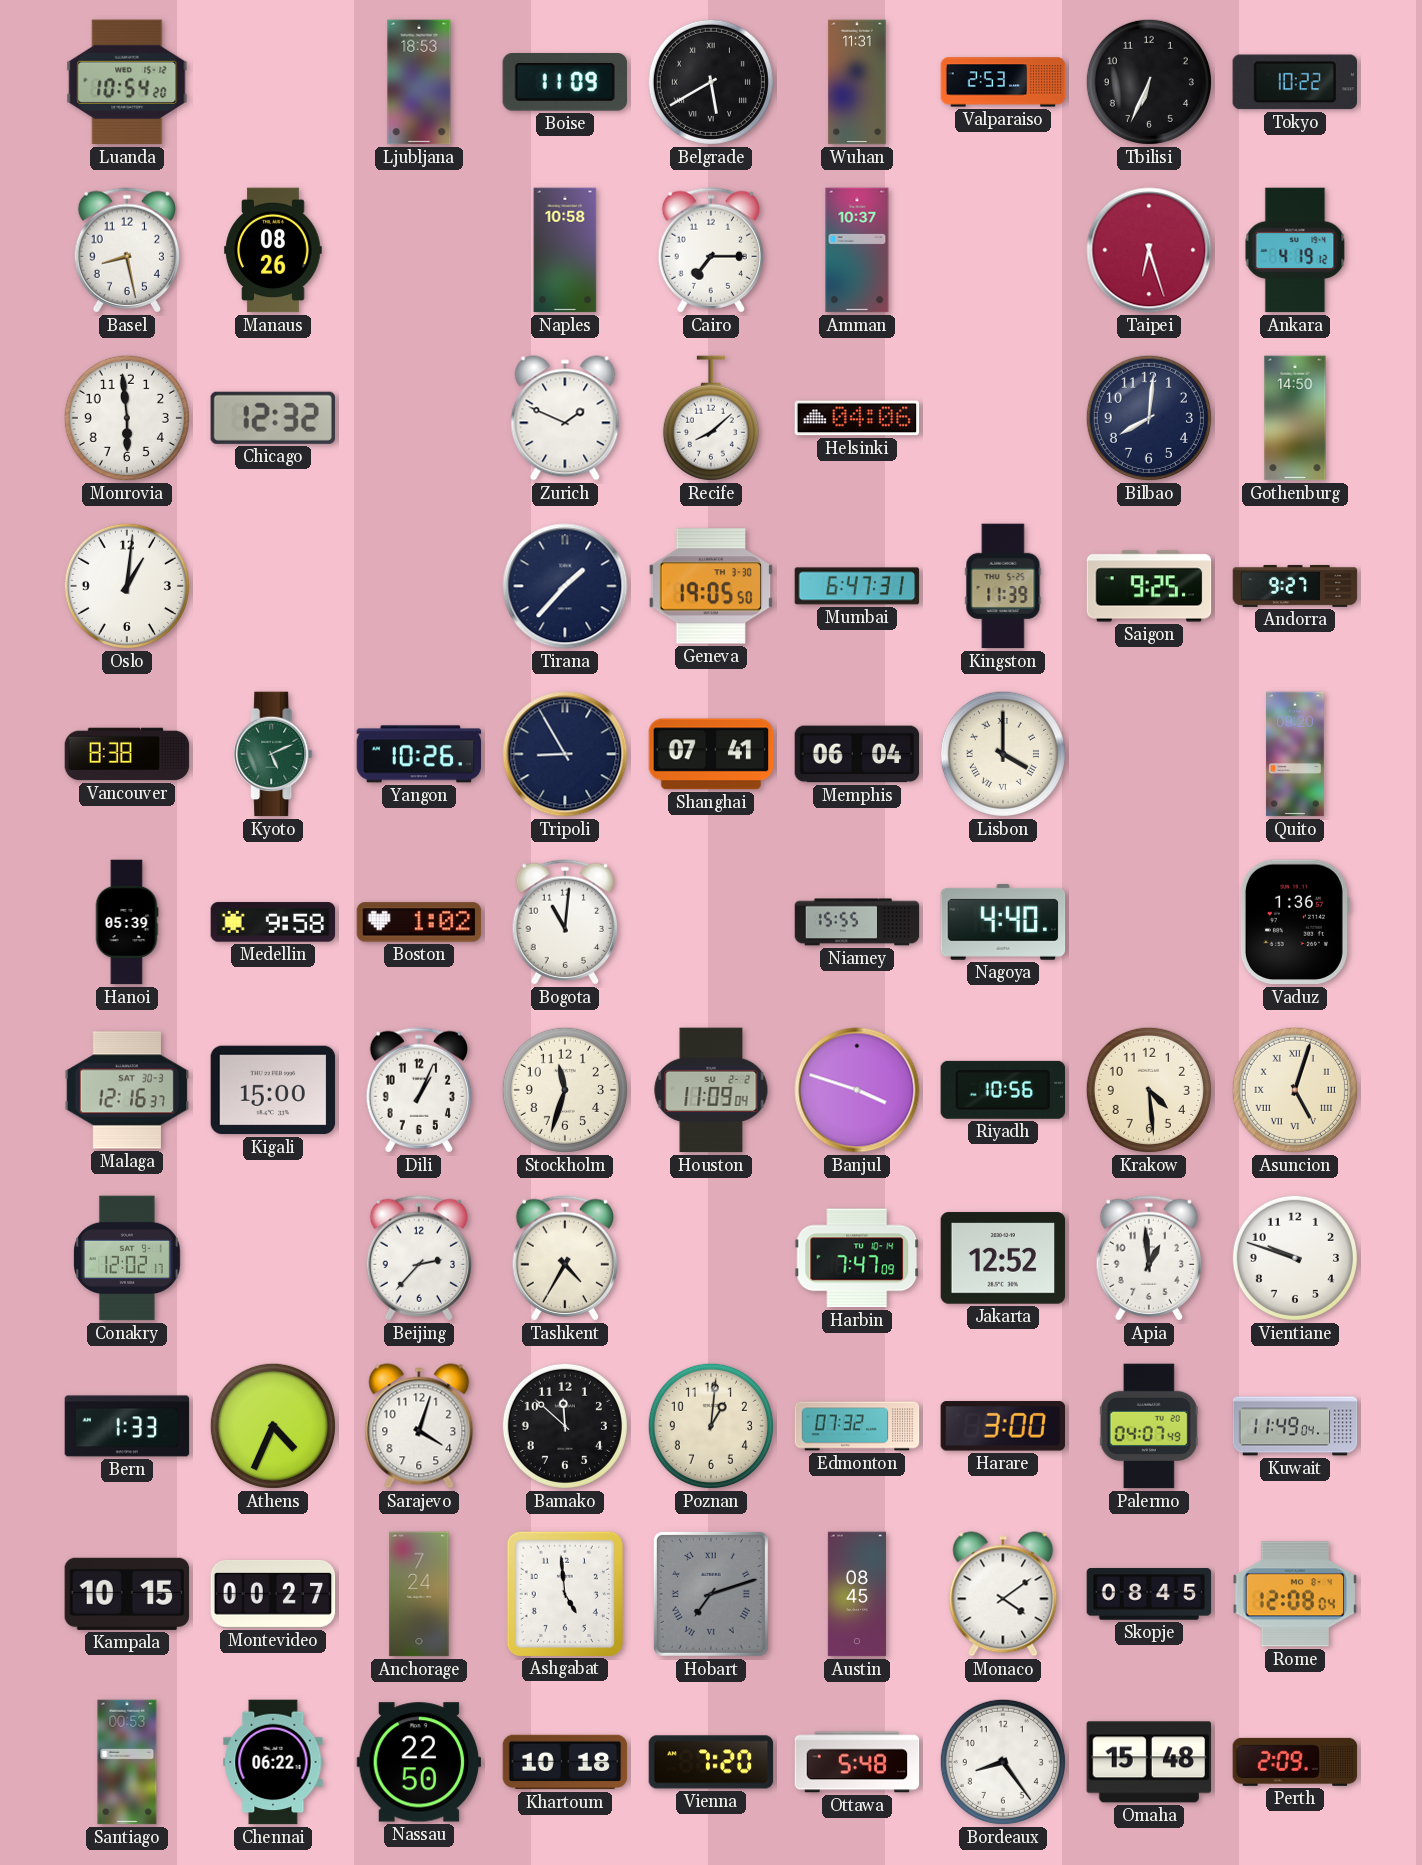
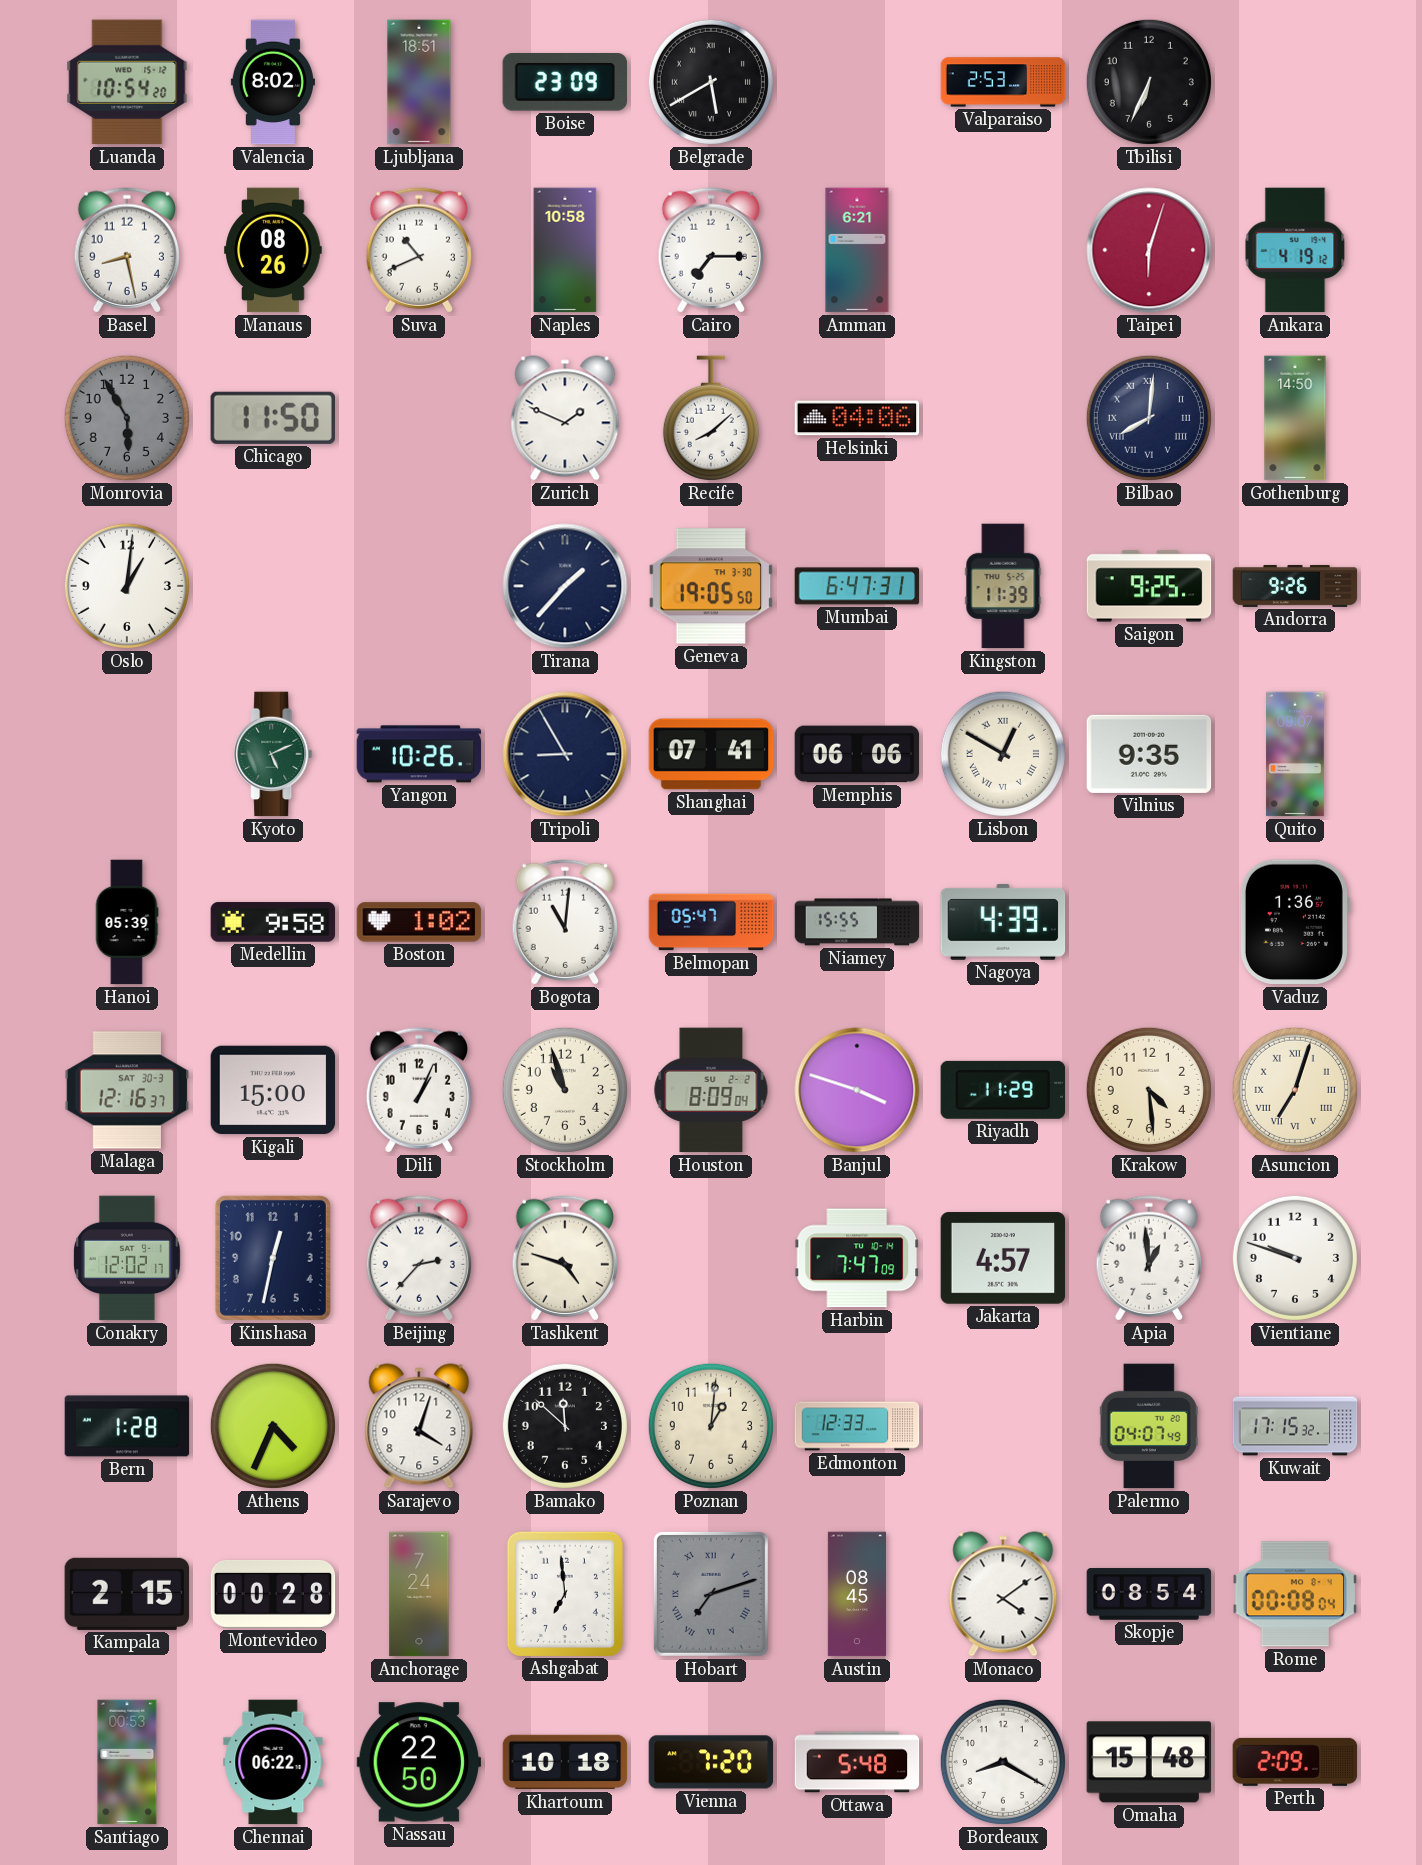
Valencia: none -> 8:02
Ljubljana: 18:53 -> 18:51
Boise: 11:09 -> 23:09
Wuhan: 11:31 -> none
Tokyo: 10:22 -> none
Suva: none -> 10:41
Amman: 10:37 -> 6:21
Taipei: 6:27 -> 6:03
Monrovia: 5:59 -> 5:55
Monrovia dial: white -> grey
Chicago: 12:32 -> 11:50
Bilbao numerals: Arabic -> Roman
Andorra: 9:27 -> 9:26
Vancouver: 8:38 -> none
Memphis: 06:04 -> 06:06
Lisbon: 4:00 -> 12:50
Vilnius: none -> 9:35
Quito: 09:20 -> 09:07
Belmopan: none -> 05:47
Nagoya: 4:40 -> 4:39
Stockholm: 11:33 -> 10:57
Houston: 11:09 -> 8:09
Riyadh: 10:56 -> 11:29
Asuncion: 5:03 -> 7:03
Kinshasa: none -> 12:32
Tashkent: 4:35 -> 4:48
Jakarta: 12:52 -> 4:57
Bern: 1:33 -> 1:28
Edmonton: 07:32 -> 12:33
Harare: 3:00 -> none
Kuwait: 11:49 -> 17:15
Kampala: 10:15 -> 2:15
Montevideo: 00:27 -> 00:28
Ashgabat: 4:59 -> 6:59
Skopje: 08:45 -> 08:54
Rome: 12:08 -> 00:08
Bordeaux: 8:24 -> 8:20
